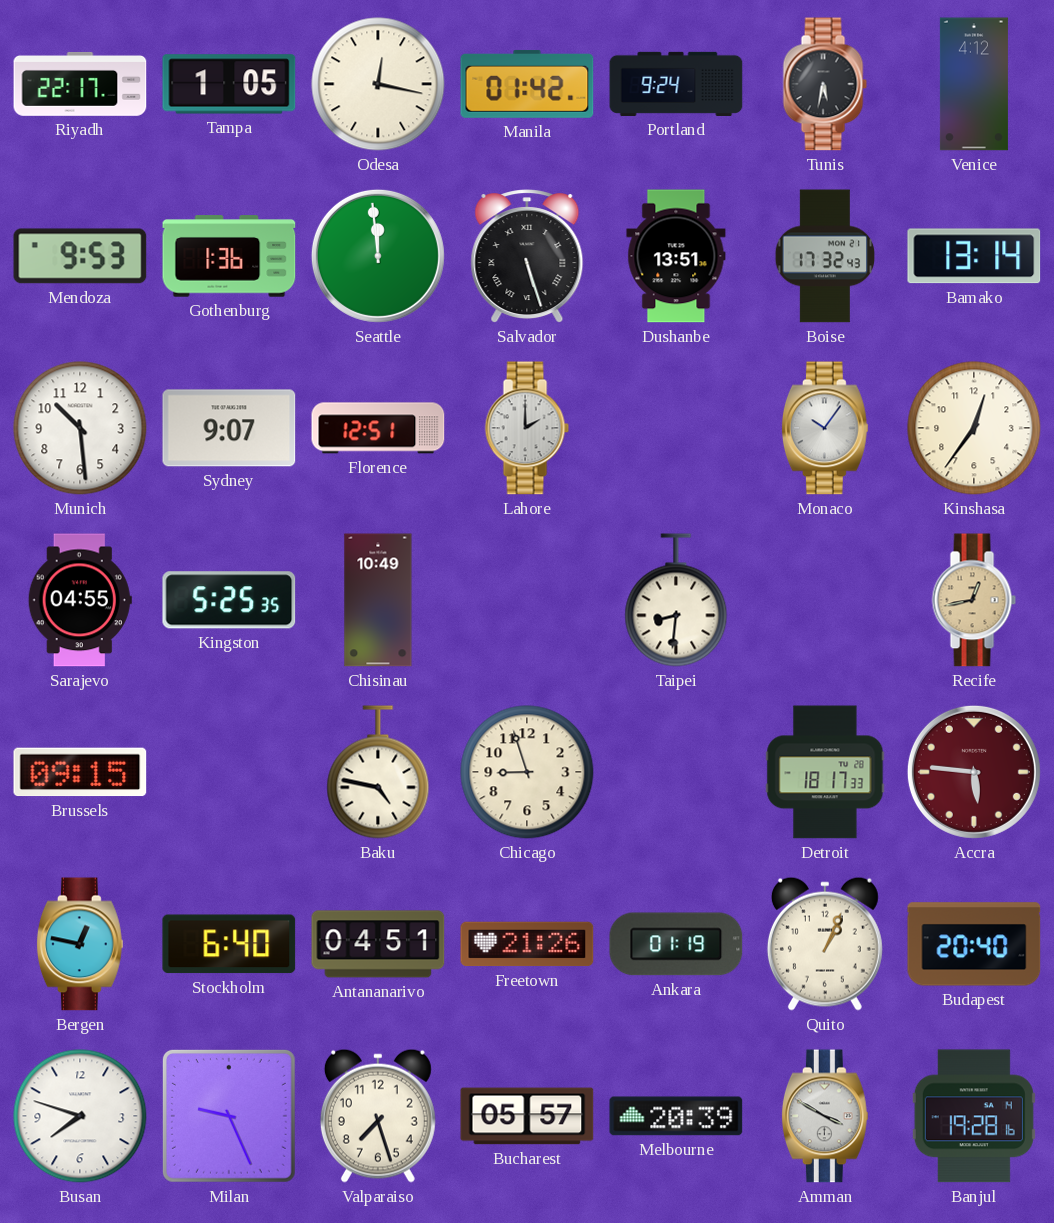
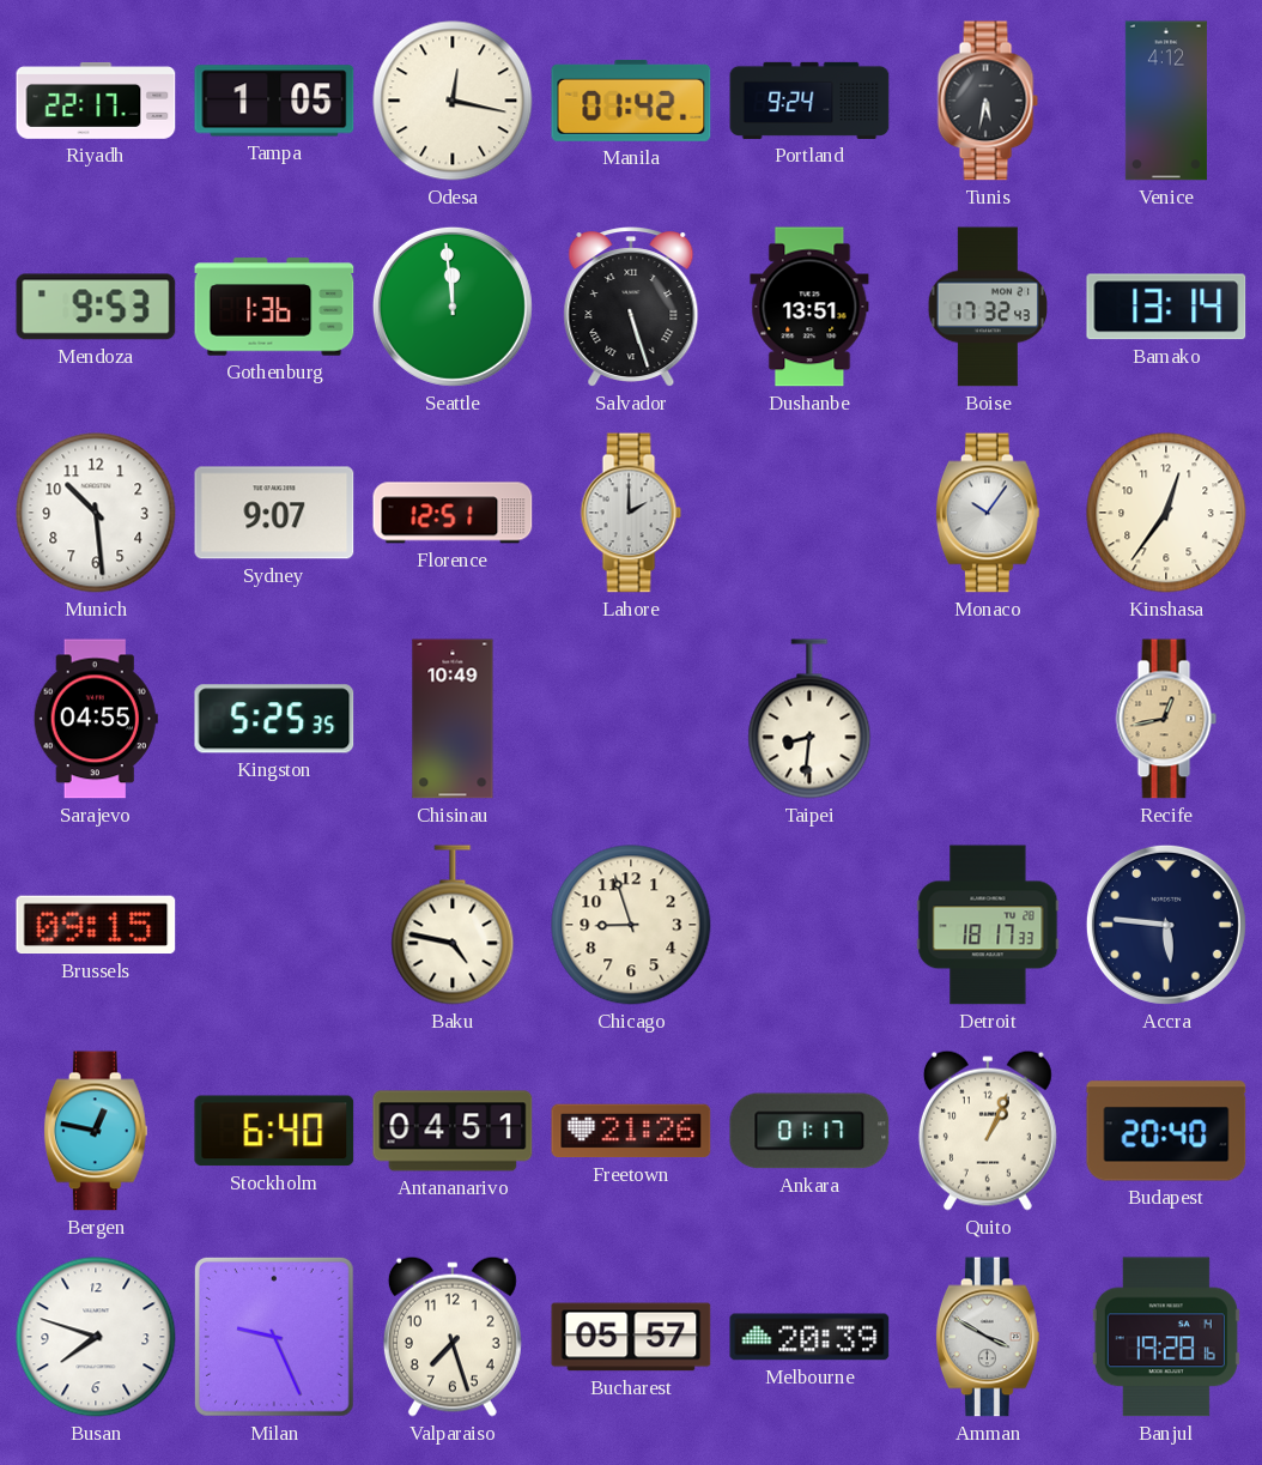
Accra dial: burgundy -> navy
Ankara: 01:19 -> 01:17
